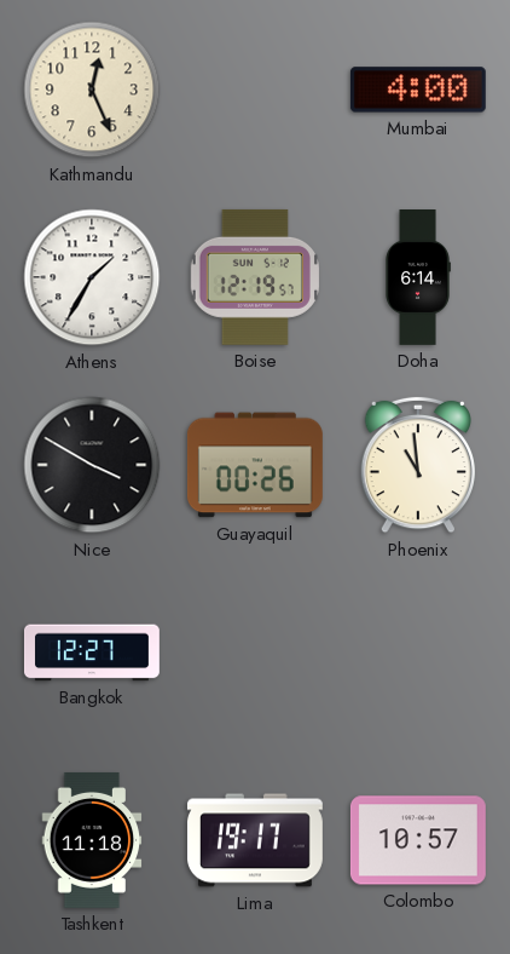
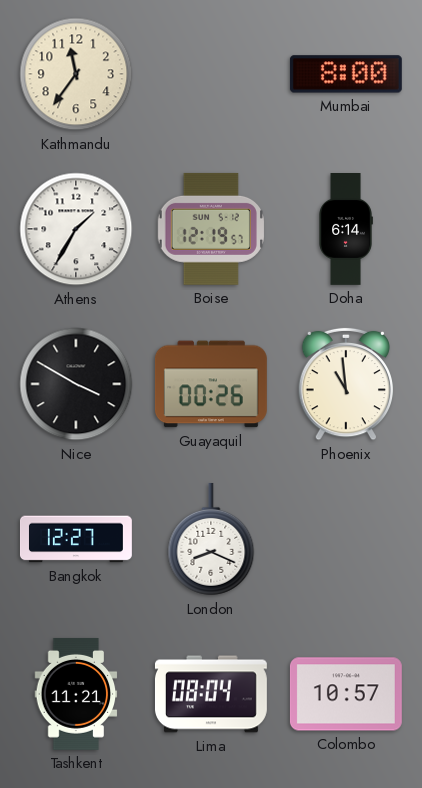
Kathmandu: 12:26 -> 11:36
Mumbai: 4:00 -> 8:00
London: none -> 8:19
Tashkent: 11:18 -> 11:21
Lima: 19:17 -> 08:04
